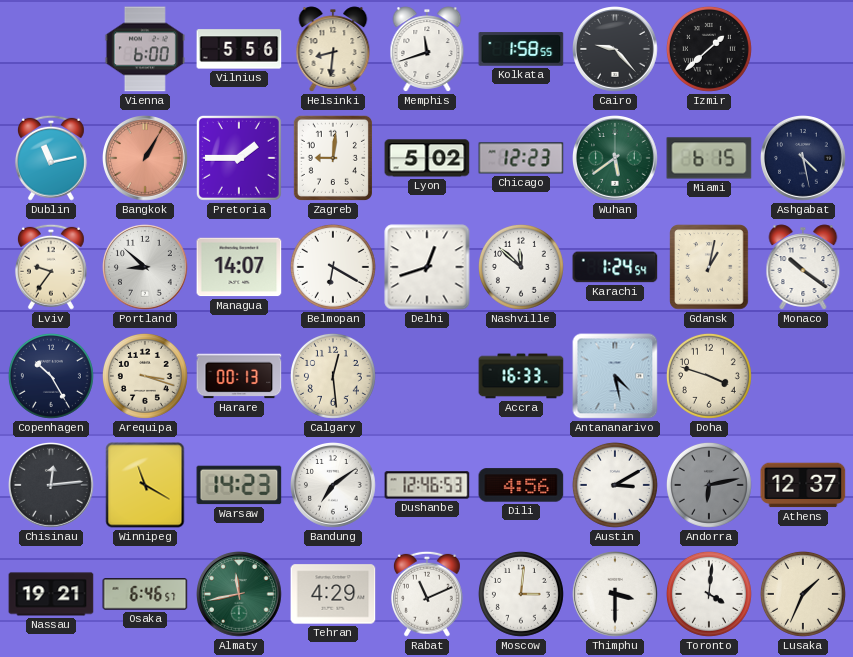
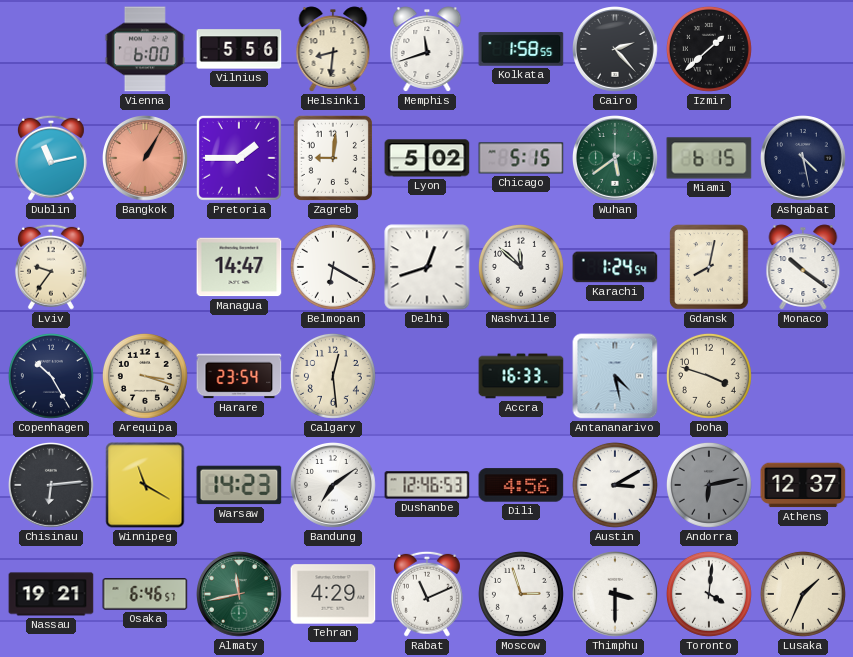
Cairo: 9:23 -> 2:23
Chicago: 12:23 -> 5:15
Portland: 8:52 -> none
Managua: 14:07 -> 14:47
Gdansk: 1:02 -> 8:02
Harare: 00:13 -> 23:54
Chisinau: 12:14 -> 6:14
Moscow: 3:01 -> 2:57
